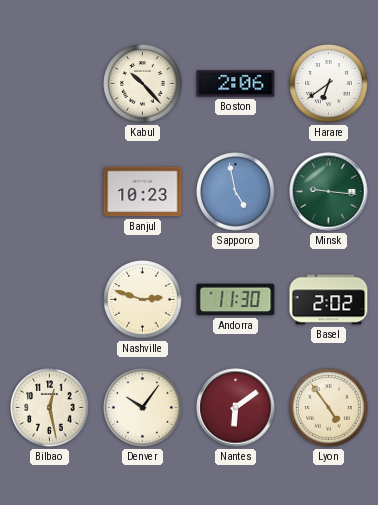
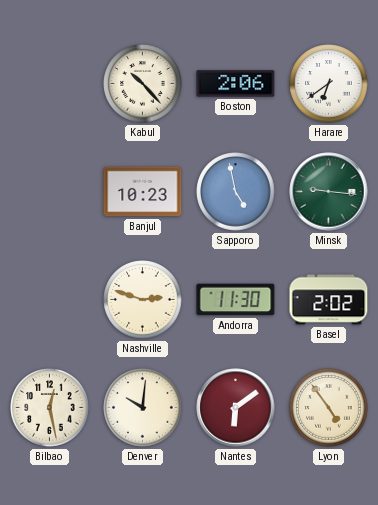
Denver: 10:06 -> 10:01
